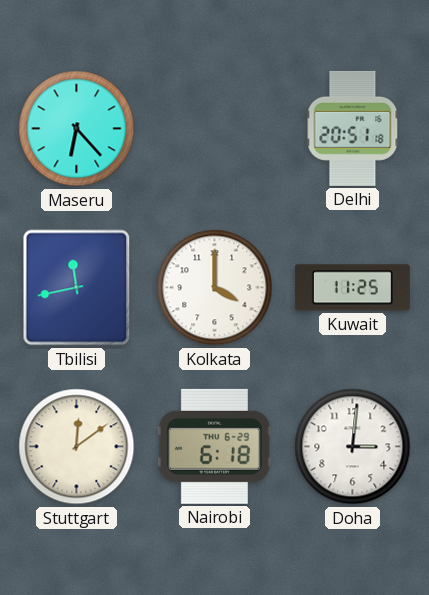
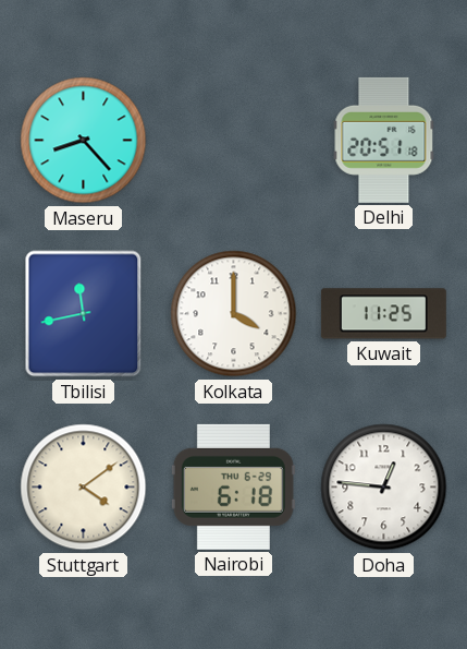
Maseru: 6:23 -> 8:23
Stuttgart: 12:09 -> 4:09
Doha: 3:01 -> 12:46
